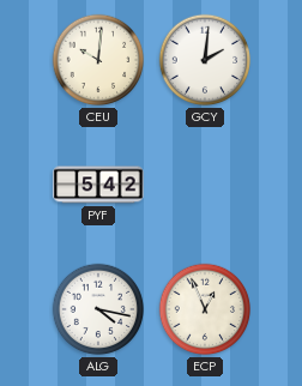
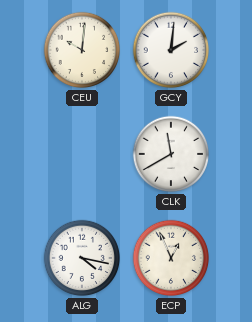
PYF: 5:42 -> none
CLK: none -> 11:40
